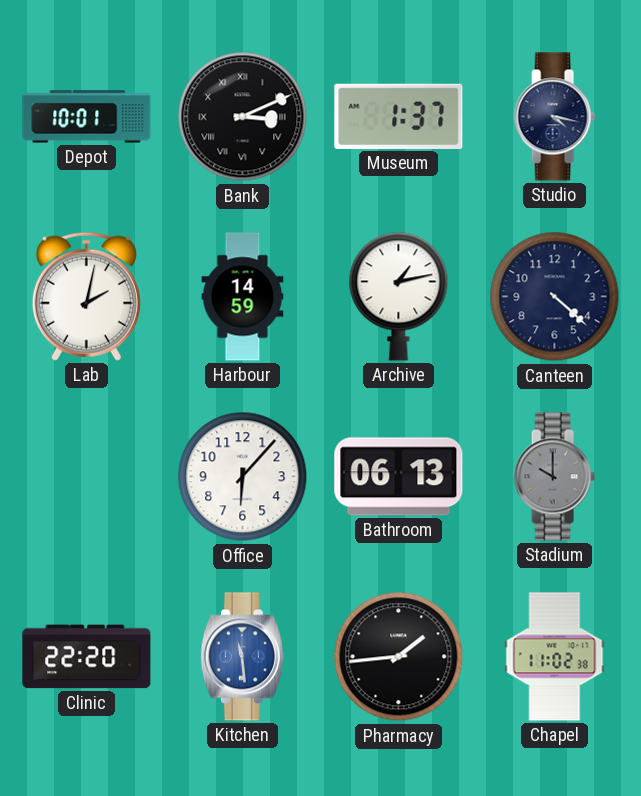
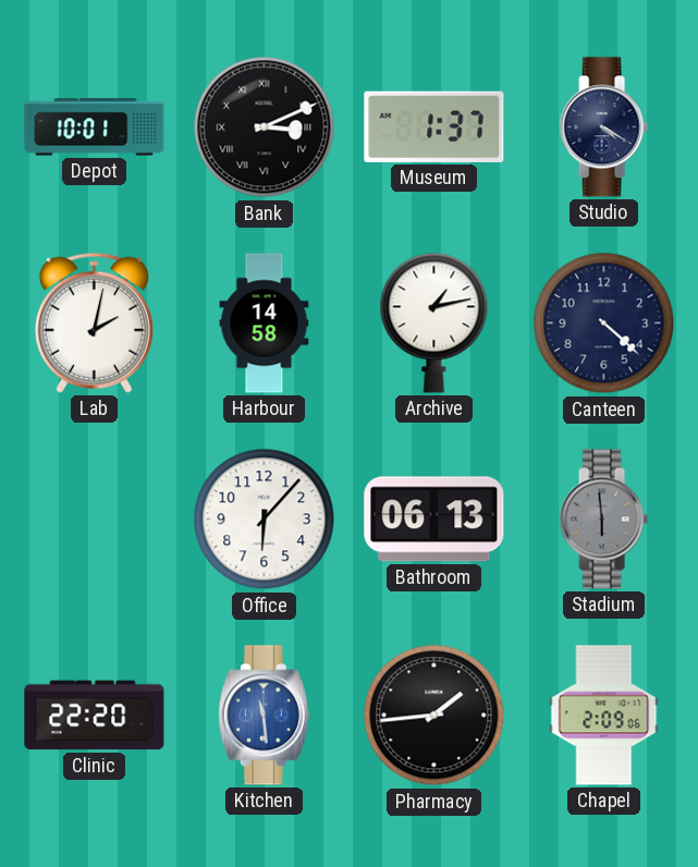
Studio: 4:17 -> 4:20
Harbour: 14:59 -> 14:58
Stadium: 10:00 -> 5:59
Chapel: 11:02 -> 2:09
